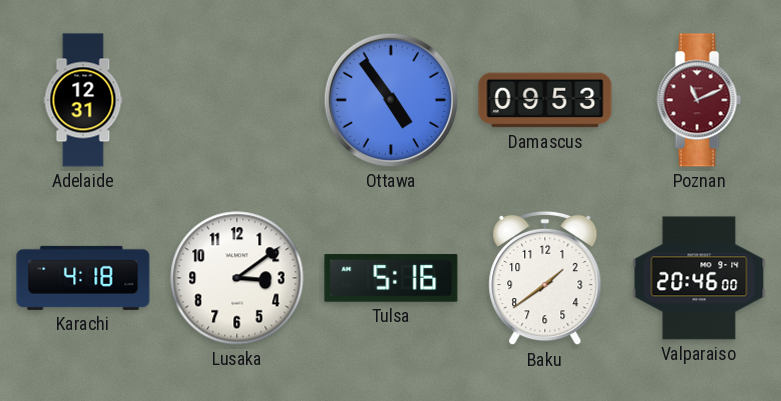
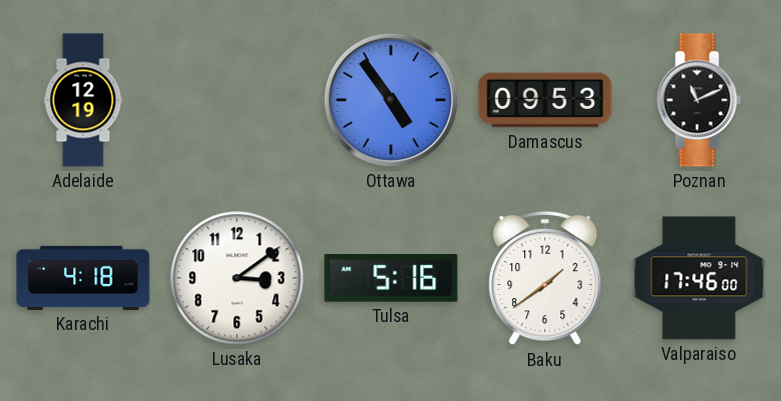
Adelaide: 12:31 -> 12:19
Poznan dial: burgundy -> black
Valparaiso: 20:46 -> 17:46
